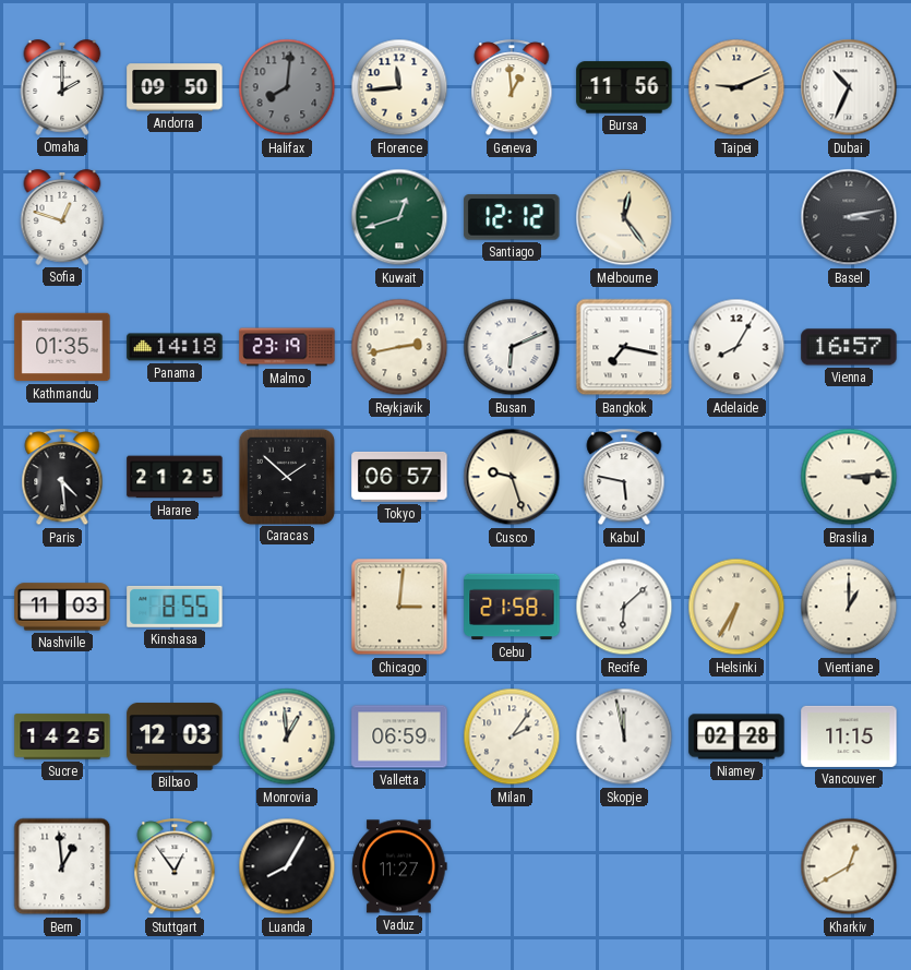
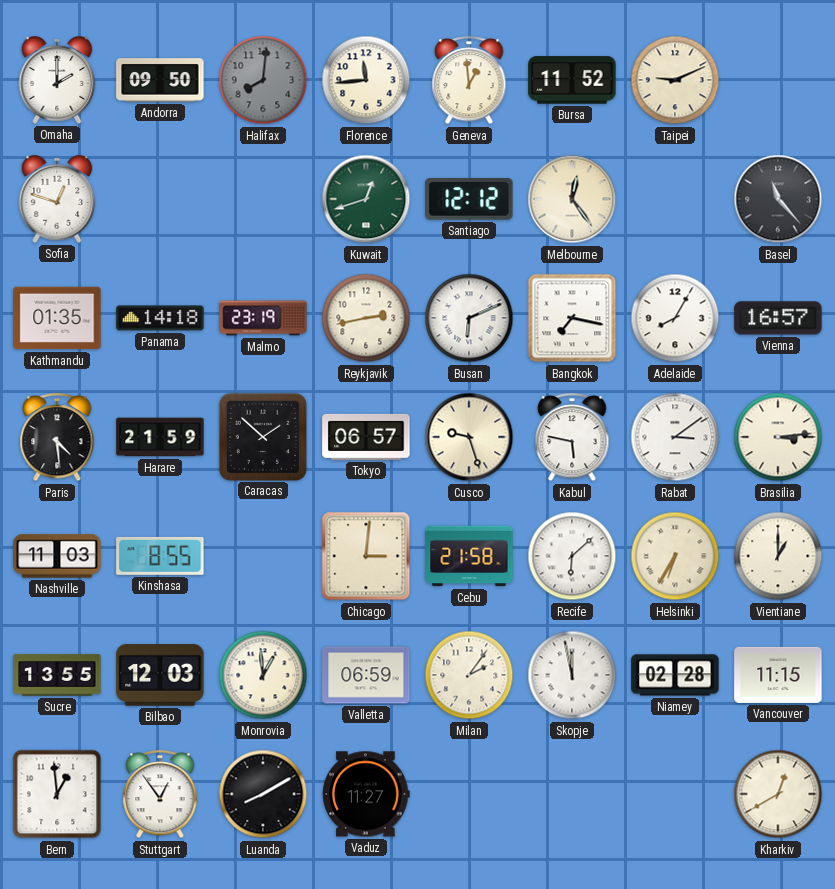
Bursa: 11:56 -> 11:52
Dubai: 10:34 -> none
Basel: 3:13 -> 11:23
Harare: 21:25 -> 21:59
Rabat: none -> 3:09
Sucre: 14:25 -> 13:55
Luanda: 8:05 -> 8:10
